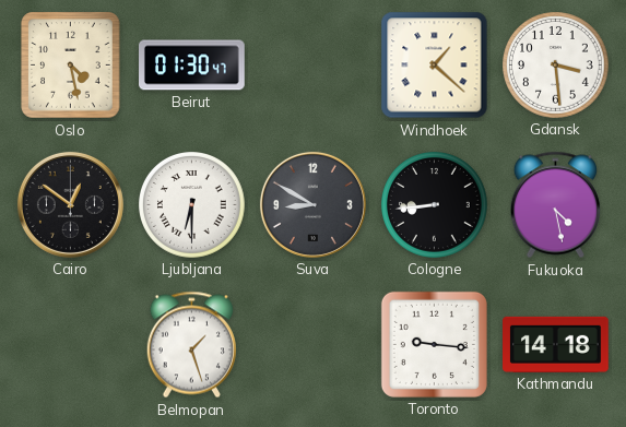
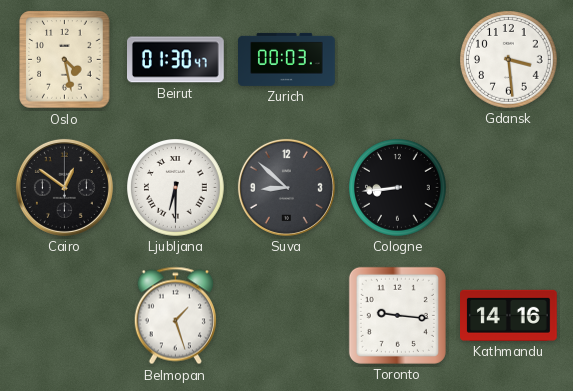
Zurich: none -> 00:03
Windhoek: 1:22 -> none
Suva: 8:50 -> 8:52
Fukuoka: 4:28 -> none
Kathmandu: 14:18 -> 14:16
